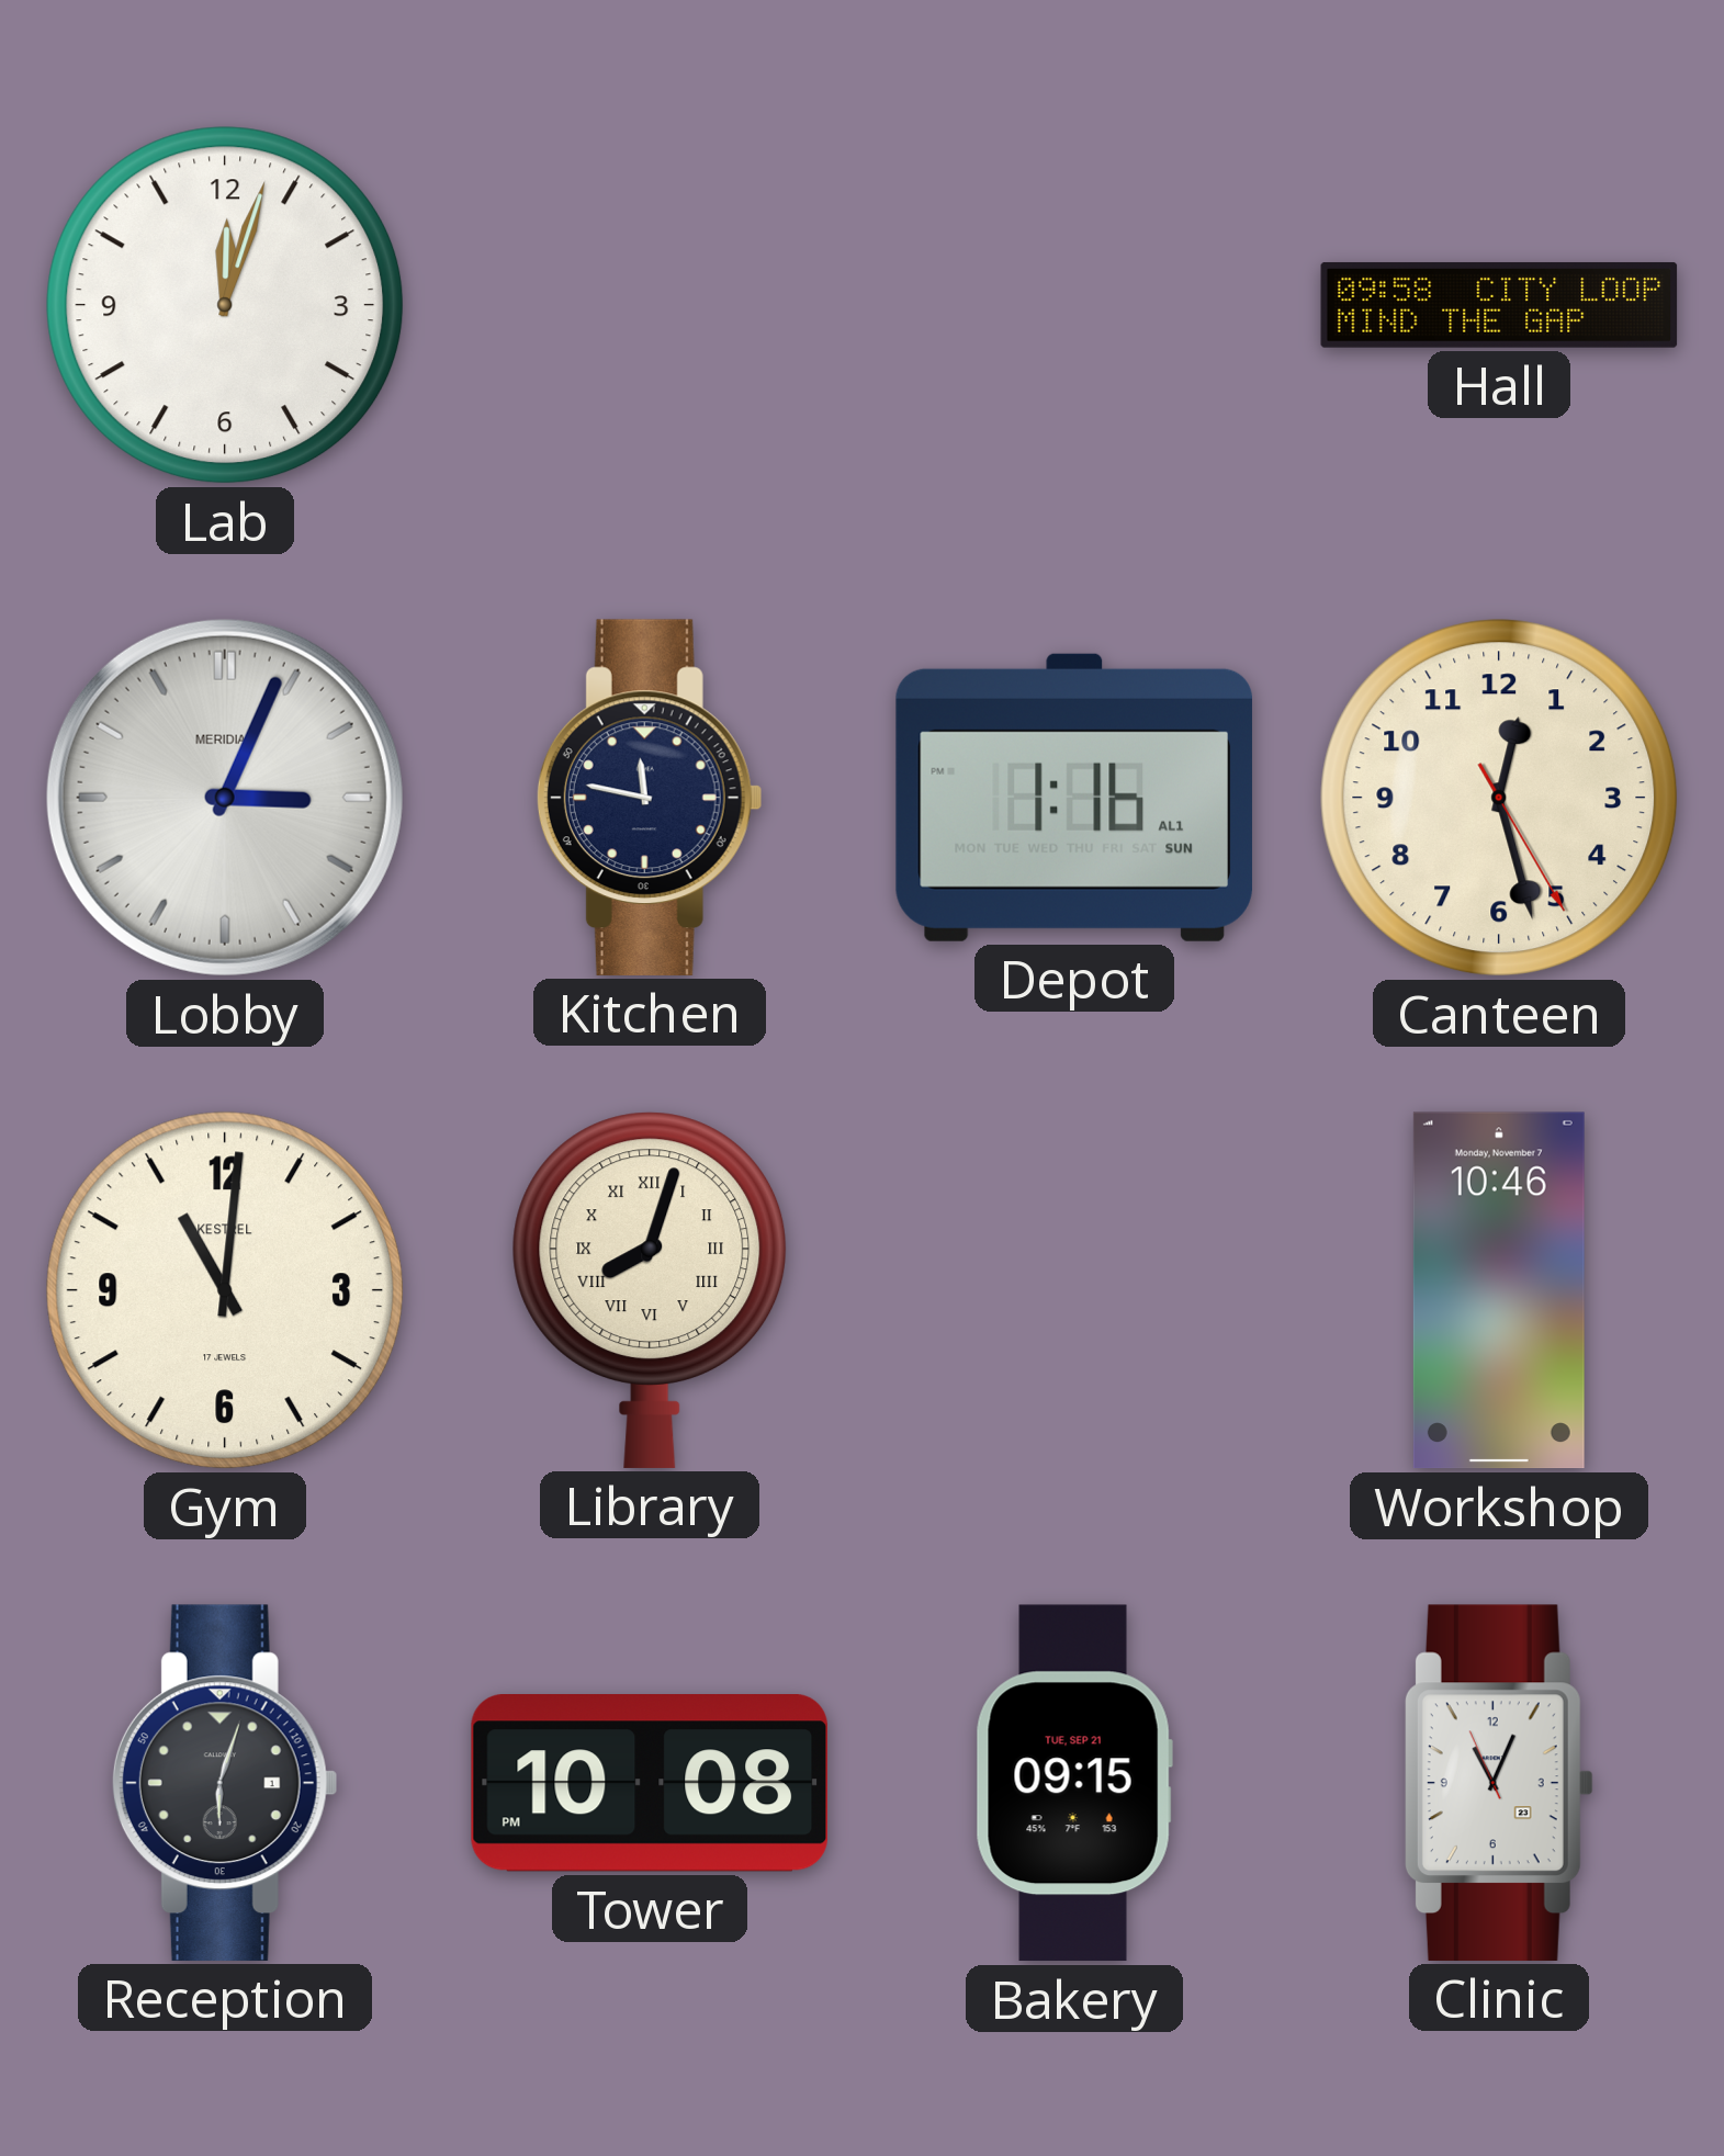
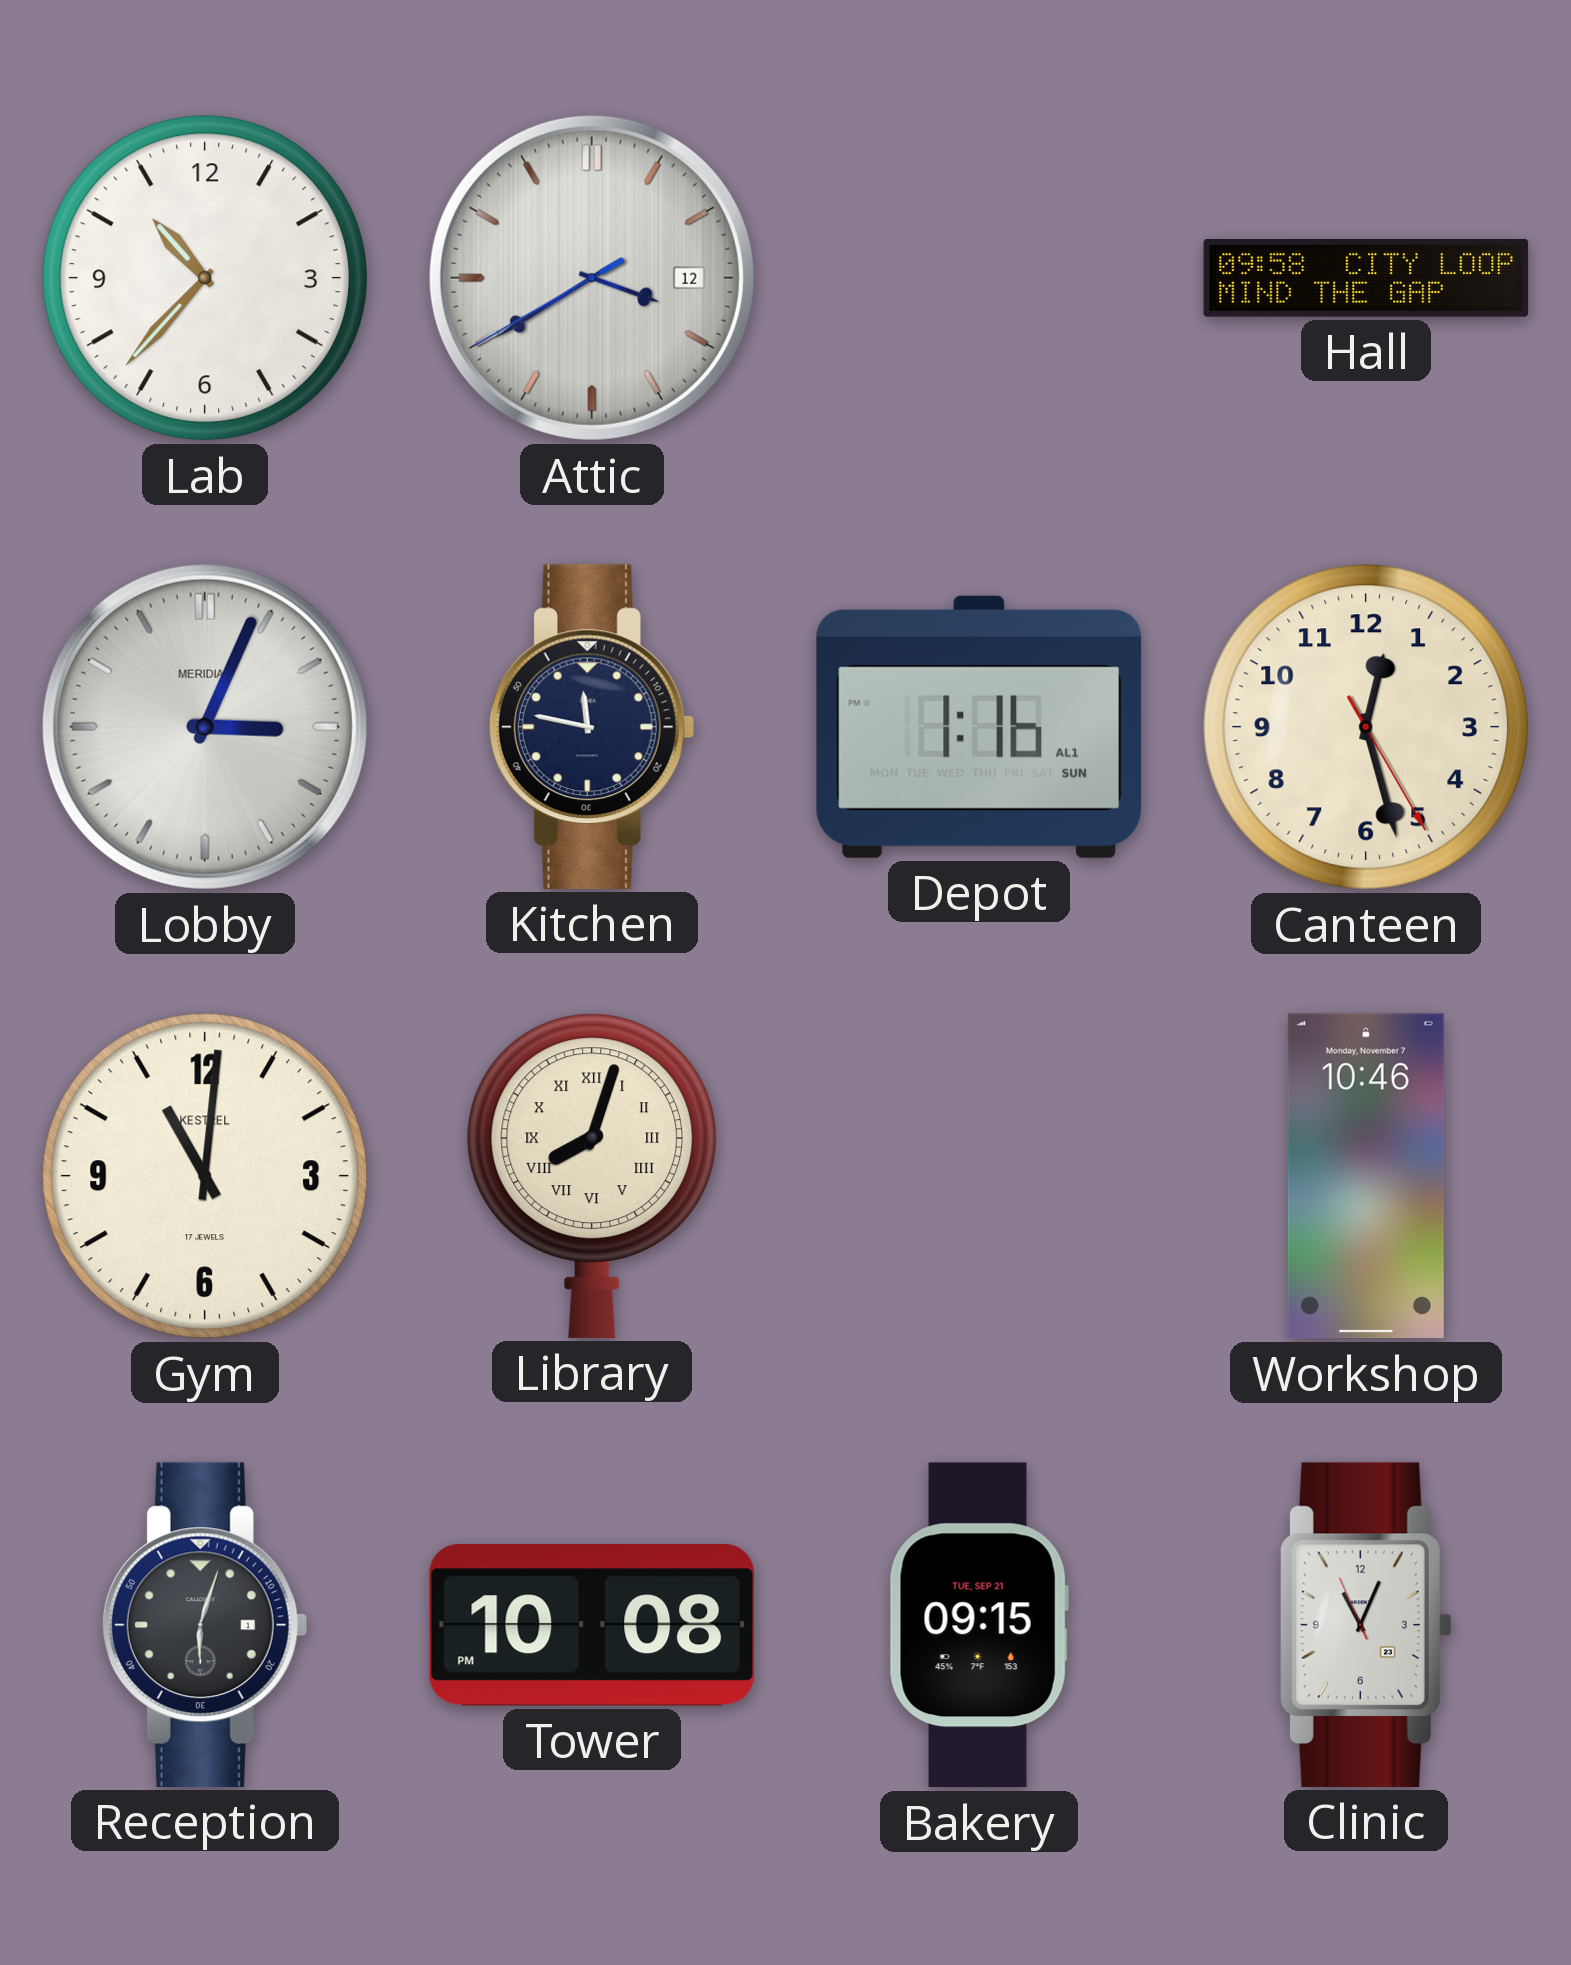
Lab: 12:03 -> 10:37
Attic: none -> 3:39
